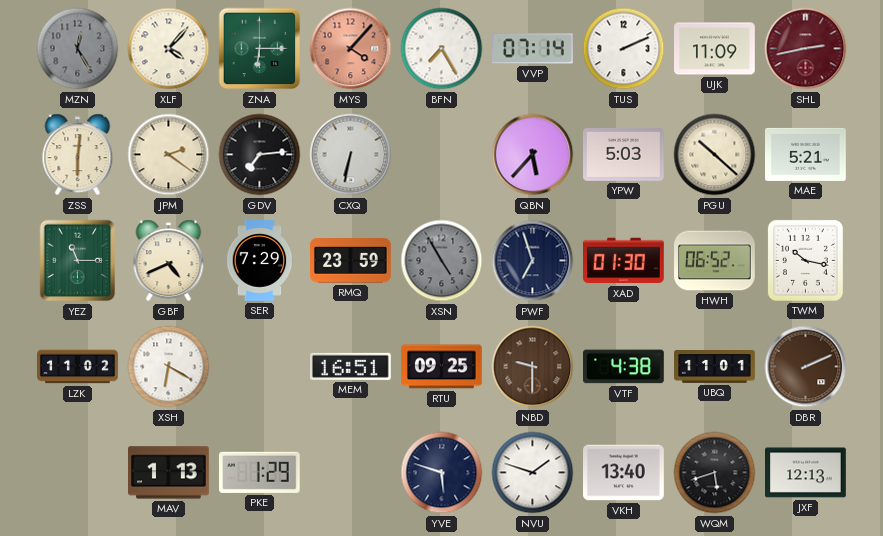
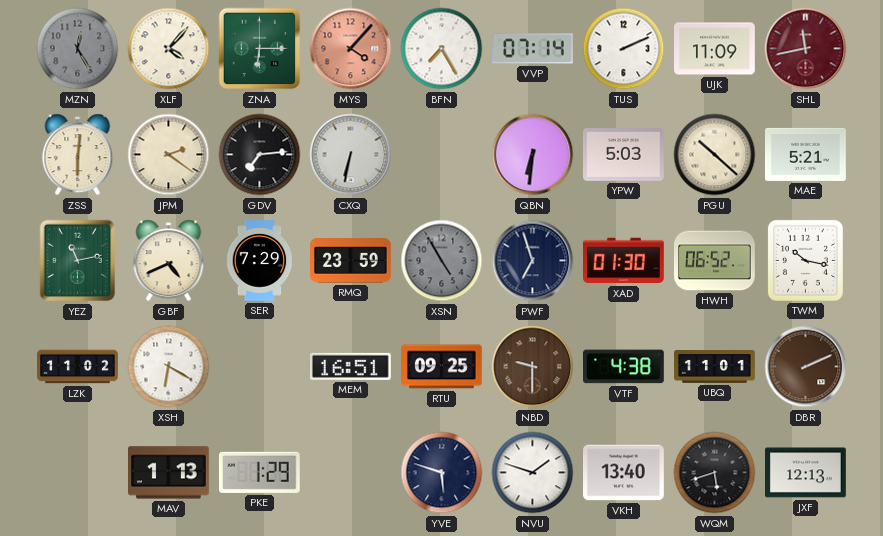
SHL: 2:43 -> 11:43
QBN: 5:37 -> 6:31
YEZ: 11:15 -> 11:13
